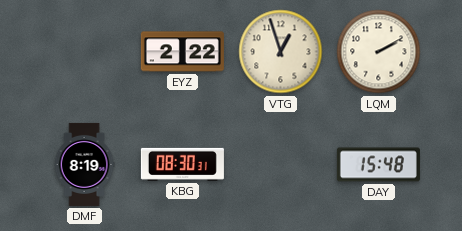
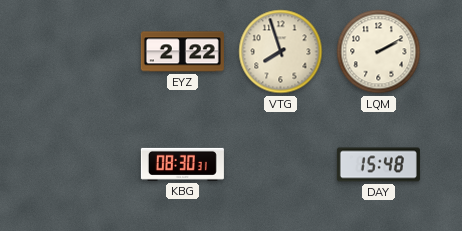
VTG: 12:57 -> 7:57
DMF: 8:19 -> none
